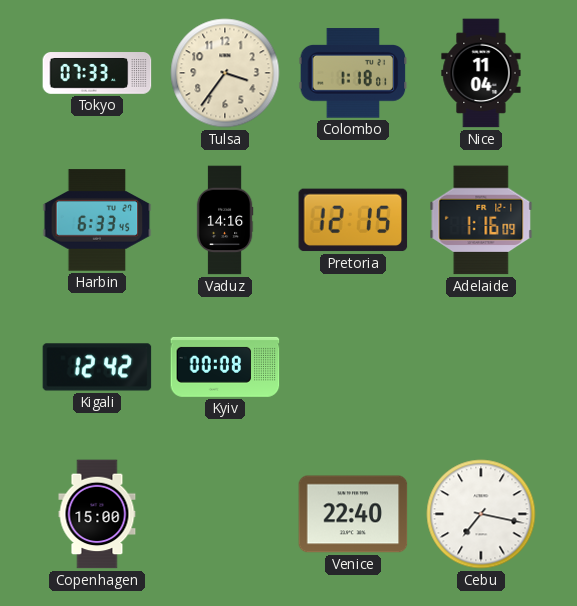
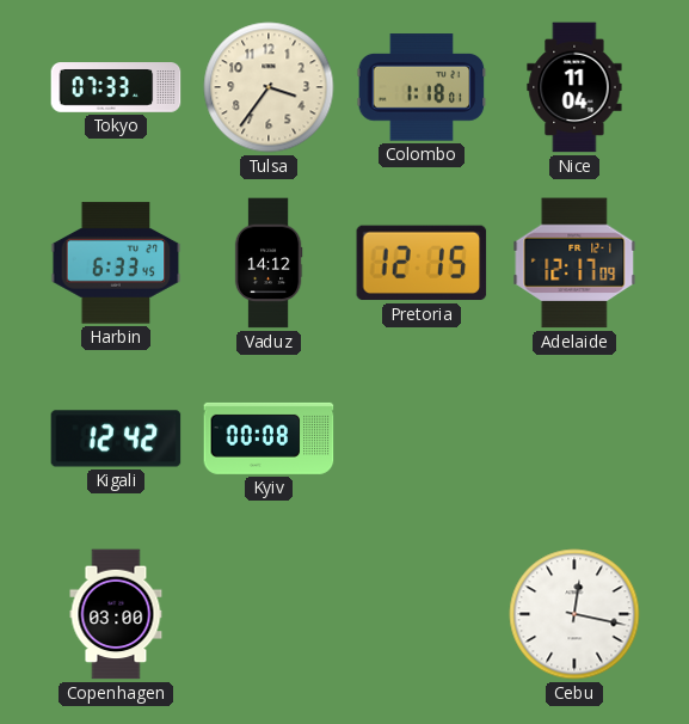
Vaduz: 14:16 -> 14:12
Adelaide: 1:16 -> 12:17
Copenhagen: 15:00 -> 03:00
Venice: 22:40 -> none
Cebu: 7:17 -> 12:17
